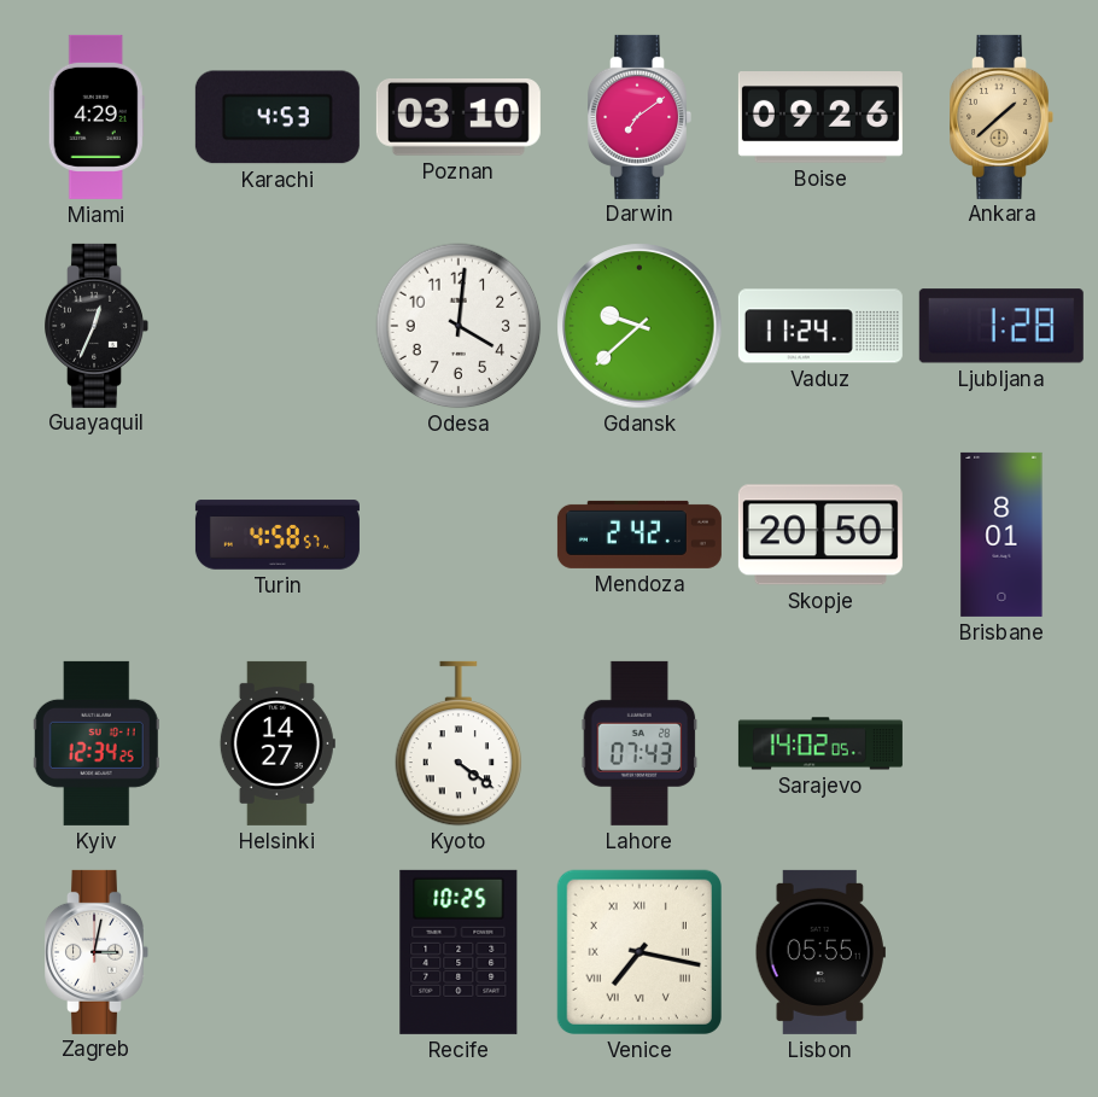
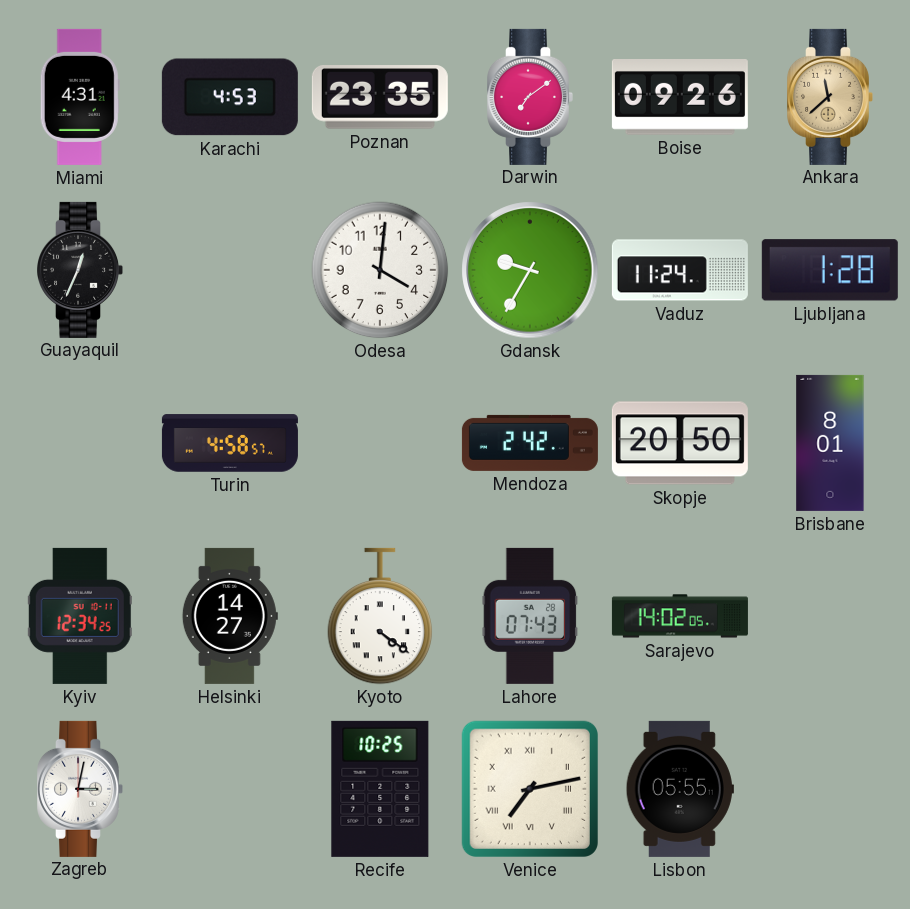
Miami: 4:29 -> 4:31
Poznan: 03:10 -> 23:35
Ankara: 1:38 -> 11:38
Gdansk: 9:38 -> 9:35
Venice: 7:17 -> 7:13
